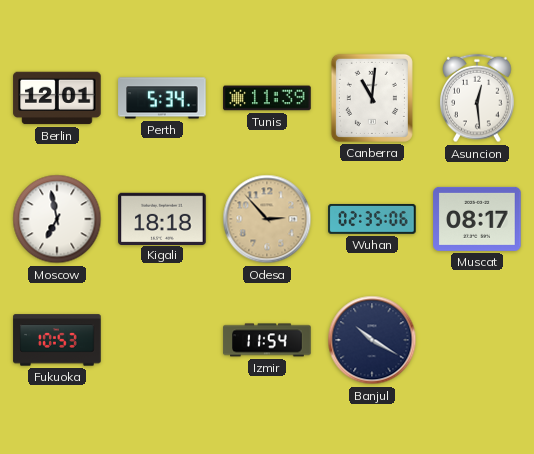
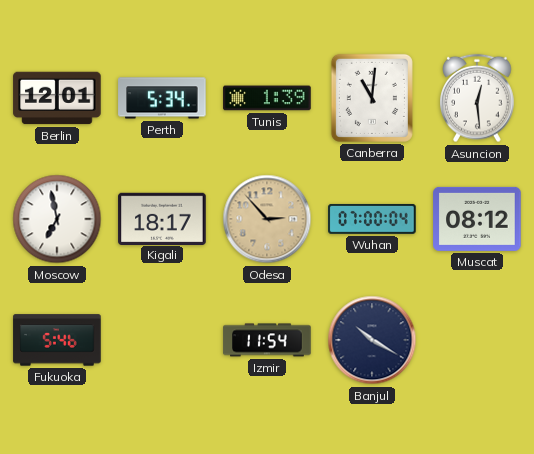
Tunis: 11:39 -> 1:39
Kigali: 18:18 -> 18:17
Wuhan: 02:35 -> 07:00
Muscat: 08:17 -> 08:12
Fukuoka: 10:53 -> 5:46
